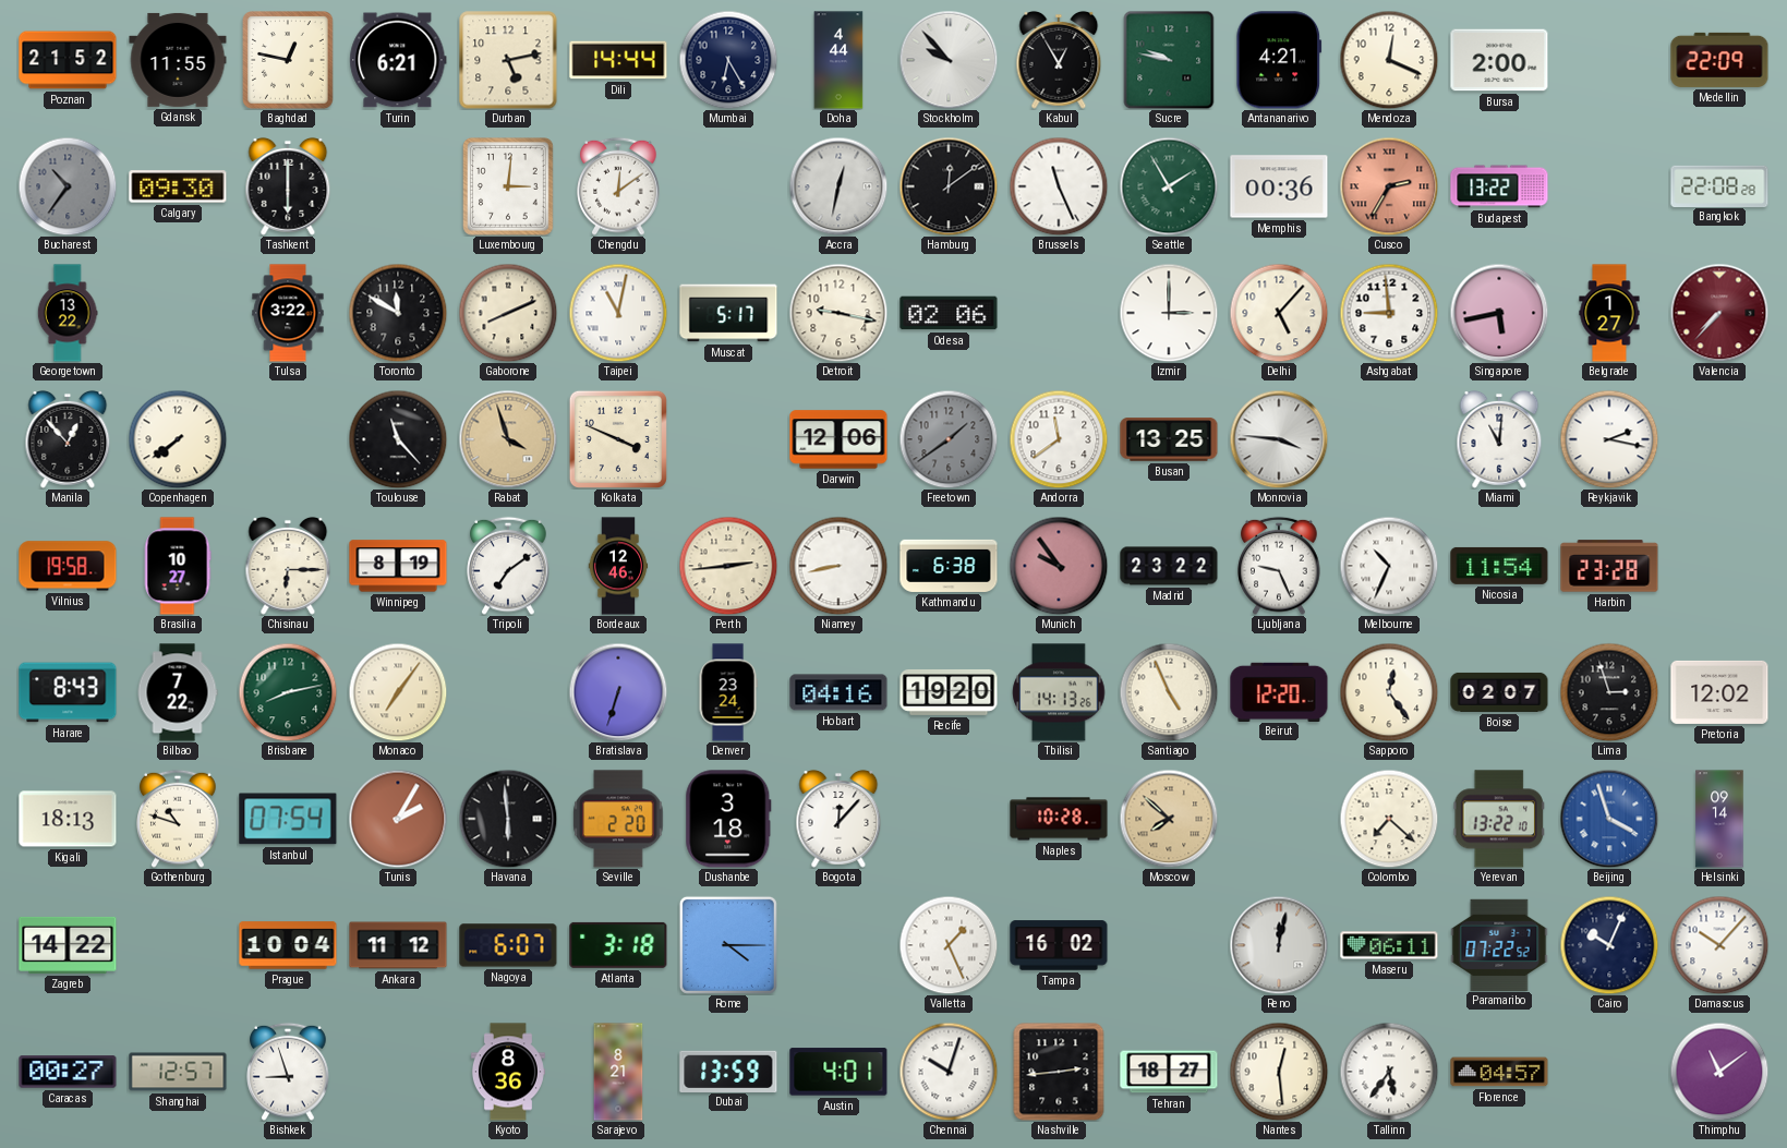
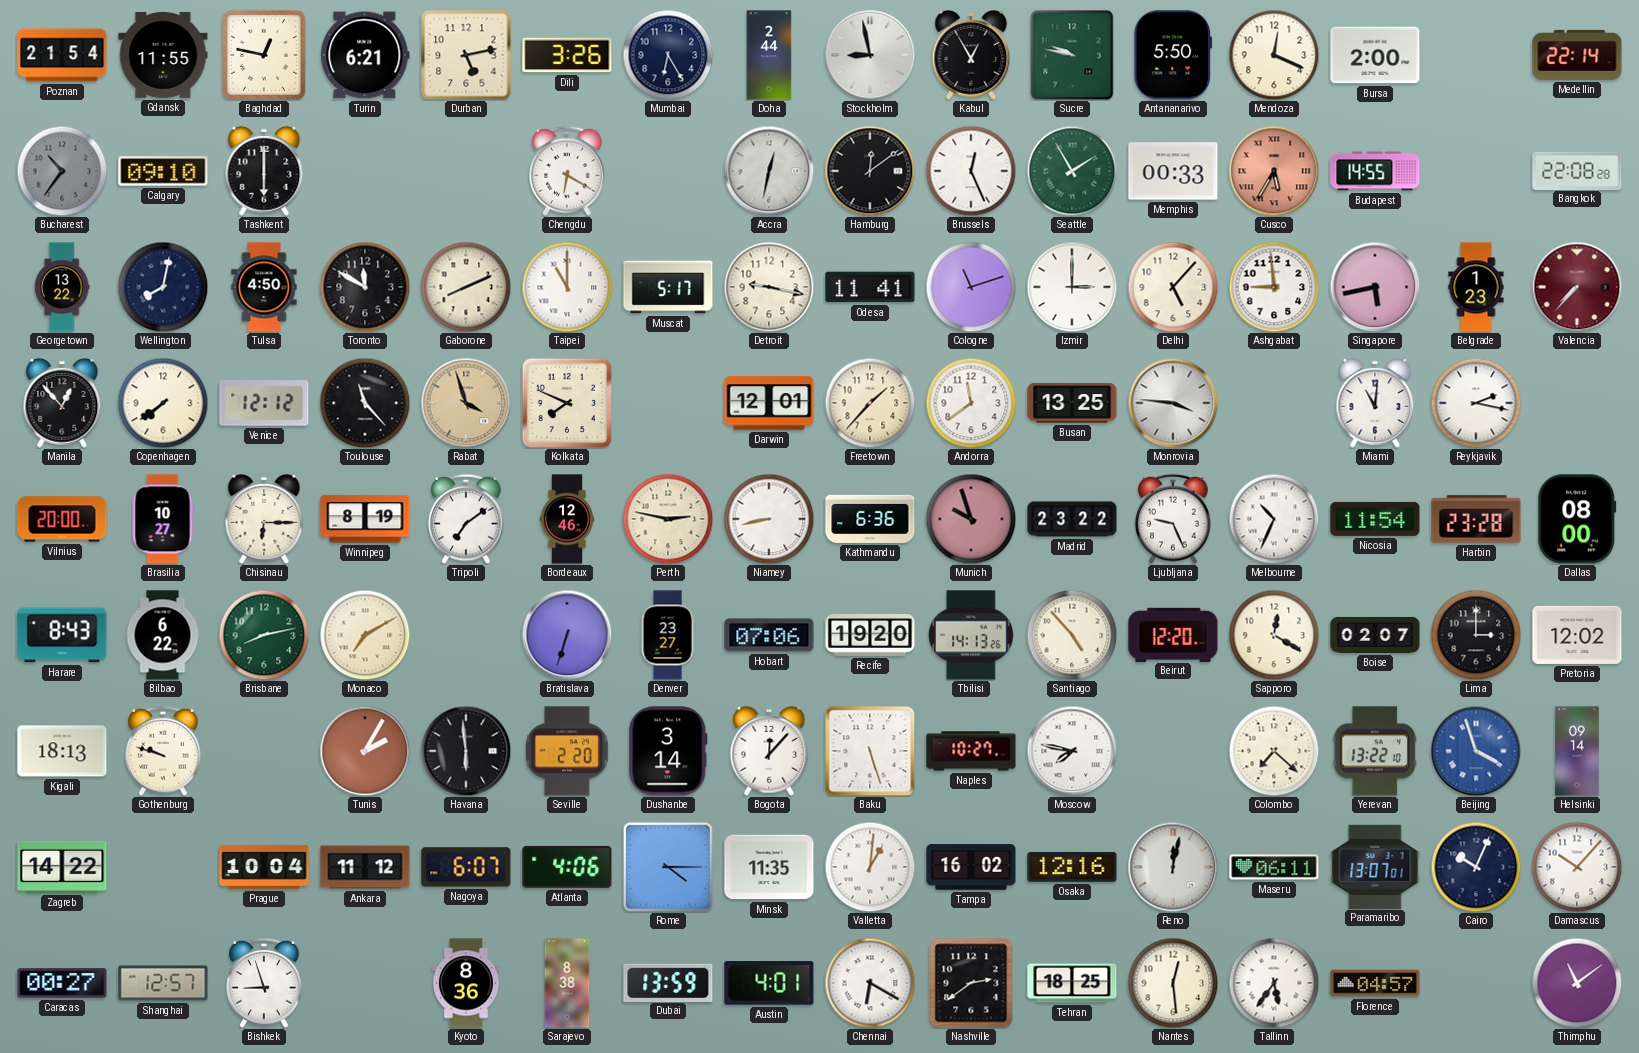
Poznan: 21:52 -> 21:54
Dili: 14:44 -> 3:26
Doha: 4:44 -> 2:44
Stockholm: 9:53 -> 8:58
Antananarivo: 4:21 -> 5:50
Medellin: 22:09 -> 22:14
Calgary: 09:30 -> 09:10
Luxembourg: 3:01 -> none
Chengdu: 12:09 -> 6:20
Brussels: 11:26 -> 12:26
Memphis: 00:36 -> 00:33
Cusco: 2:35 -> 5:35
Budapest: 13:22 -> 14:55
Wellington: none -> 8:02
Tulsa: 3:22 -> 4:50
Taipei: 11:02 -> 11:00
Odesa: 02:06 -> 11:41
Cologne: none -> 11:12
Belgrade: 1:27 -> 1:23
Venice: none -> 12:12
Kolkata: 3:49 -> 7:49
Darwin: 12:06 -> 12:01
Freetown: 1:39 -> 1:37
Freetown dial: grey -> cream
Vilnius: 19:58 -> 20:00
Perth: 2:44 -> 2:47
Kathmandu: 6:38 -> 6:36
Munich: 9:54 -> 9:57
Dallas: none -> 08:00
Bilbao: 7:22 -> 6:22
Monaco: 7:06 -> 7:10
Denver: 23:24 -> 23:27
Hobart: 04:16 -> 07:06
Santiago: 4:56 -> 4:53
Sapporo: 12:24 -> 12:20
Lima: 2:57 -> 3:00
Gothenburg: 10:48 -> 9:48
Istanbul: 07:54 -> none
Dushanbe: 3:18 -> 3:14
Baku: none -> 5:27
Naples: 10:28 -> 10:27
Moscow: 7:52 -> 7:47
Moscow dial: champagne -> white
Atlanta: 3:18 -> 4:06
Minsk: none -> 11:35
Valletta: 1:26 -> 1:01
Osaka: none -> 12:16
Paramaribo: 07:22 -> 13:07
Sarajevo: 8:21 -> 8:38
Chennai: 10:03 -> 6:20
Nashville: 2:44 -> 2:39
Tehran: 18:27 -> 18:25
